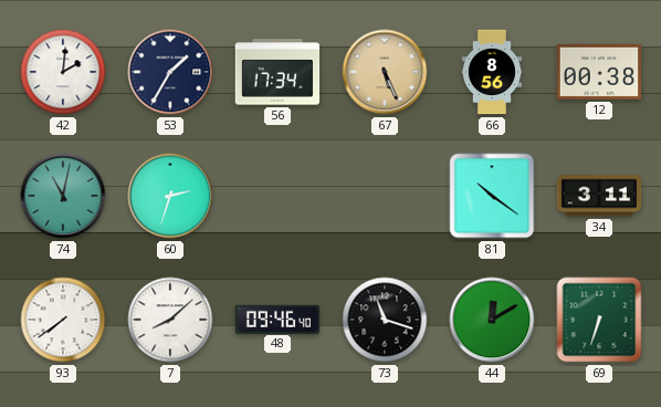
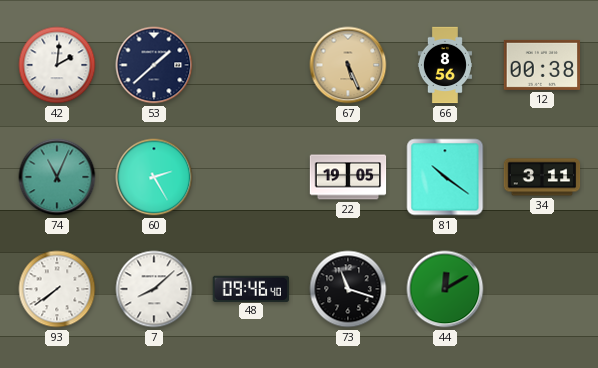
53: 1:35 -> 1:38
56: 17:34 -> none
74: 11:02 -> 11:04
60: 2:33 -> 2:25
22: none -> 19:05
69: 6:33 -> none
